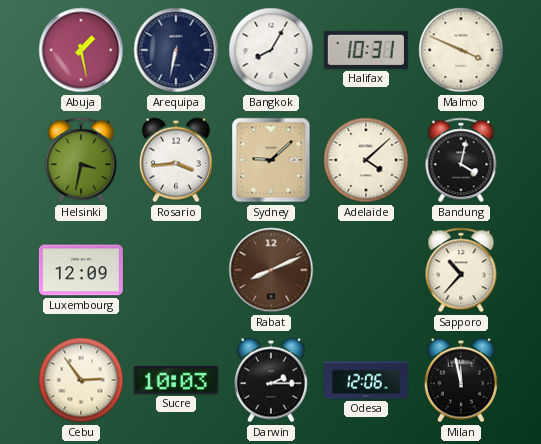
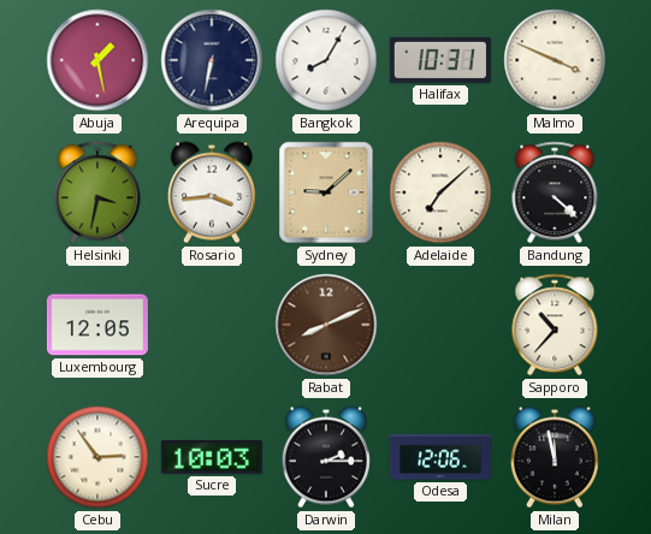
Adelaide: 4:08 -> 7:08
Bandung: 4:02 -> 4:22
Luxembourg: 12:09 -> 12:05
